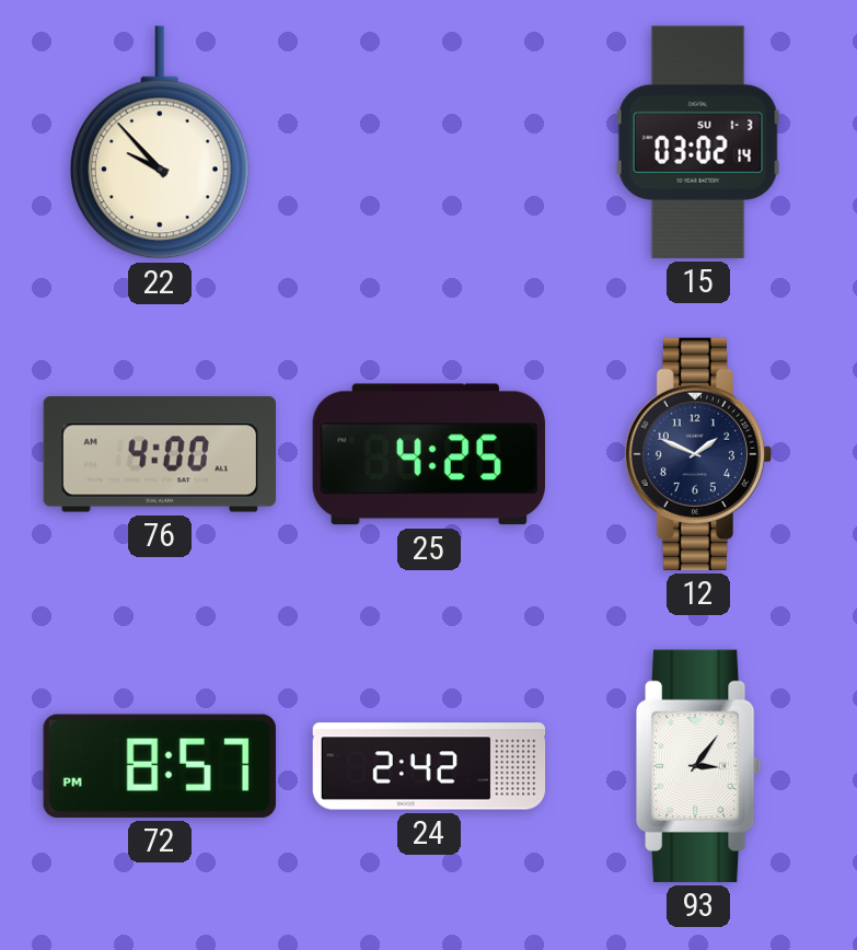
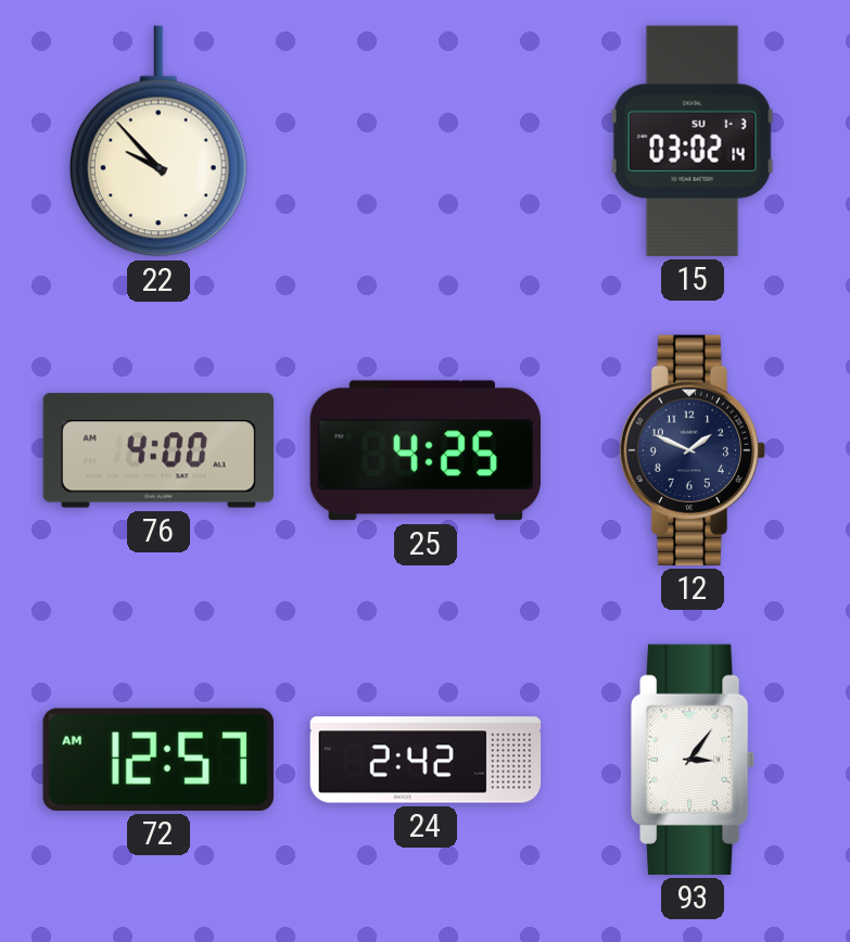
72: 8:57 -> 12:57
